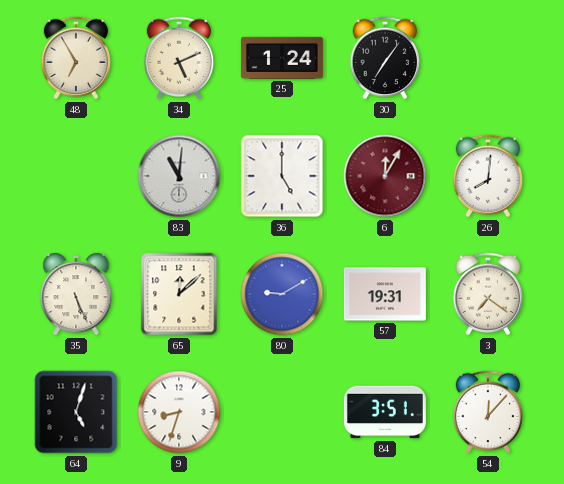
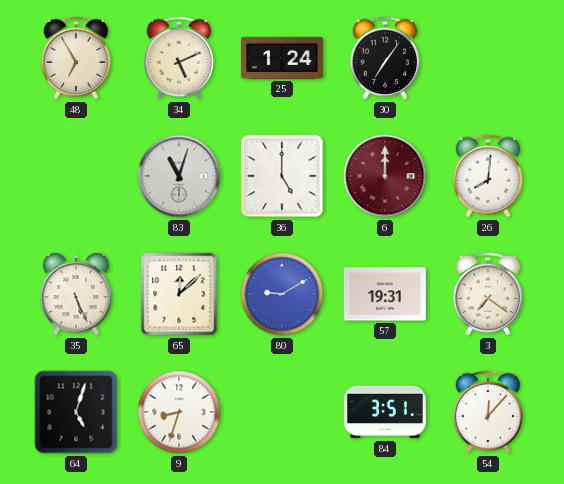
83: 11:01 -> 11:03
6: 12:05 -> 12:00
